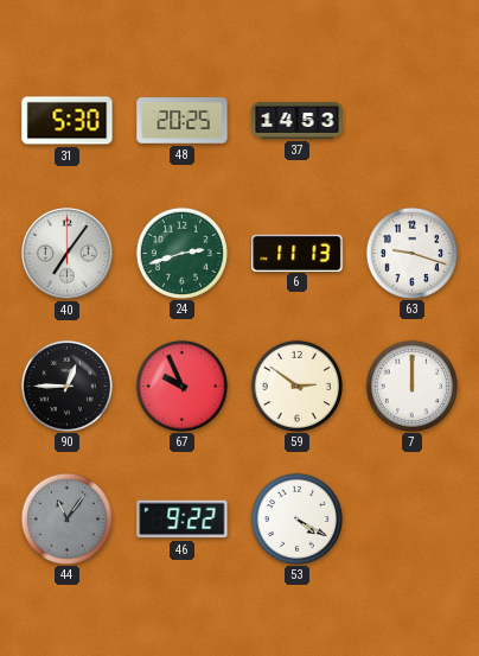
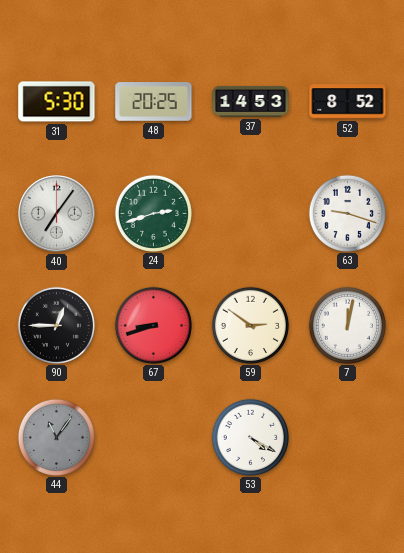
52: none -> 8:52
6: 11:13 -> none
67: 9:56 -> 8:42
7: 12:00 -> 12:02
46: 9:22 -> none
